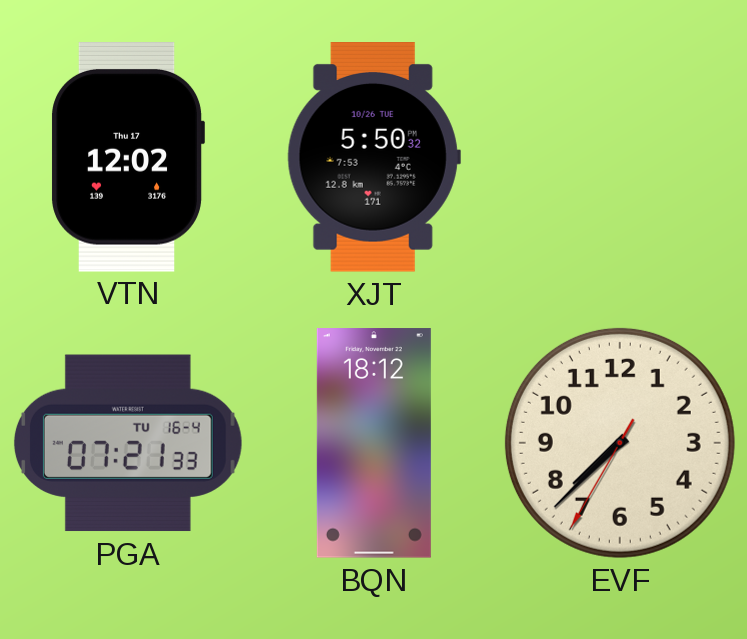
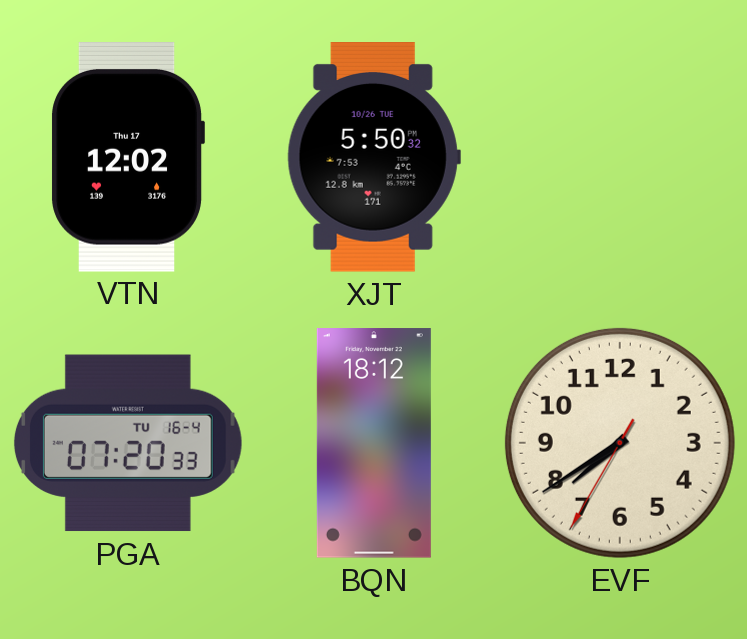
PGA: 07:21 -> 07:20
EVF: 7:37 -> 7:39
